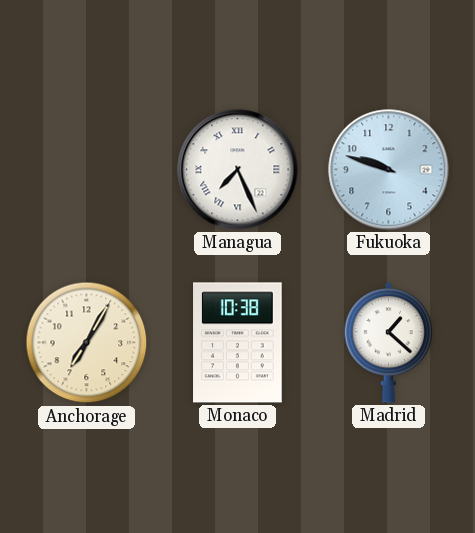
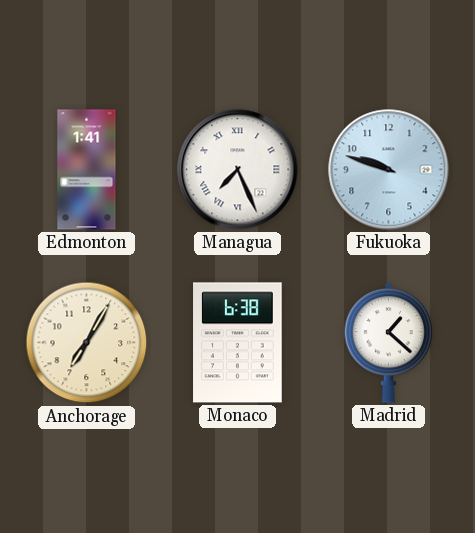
Edmonton: none -> 1:41
Monaco: 10:38 -> 6:38
